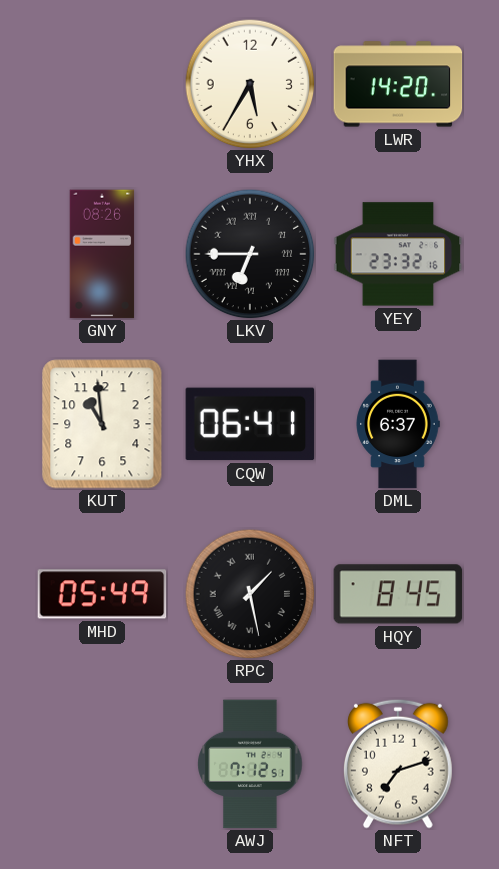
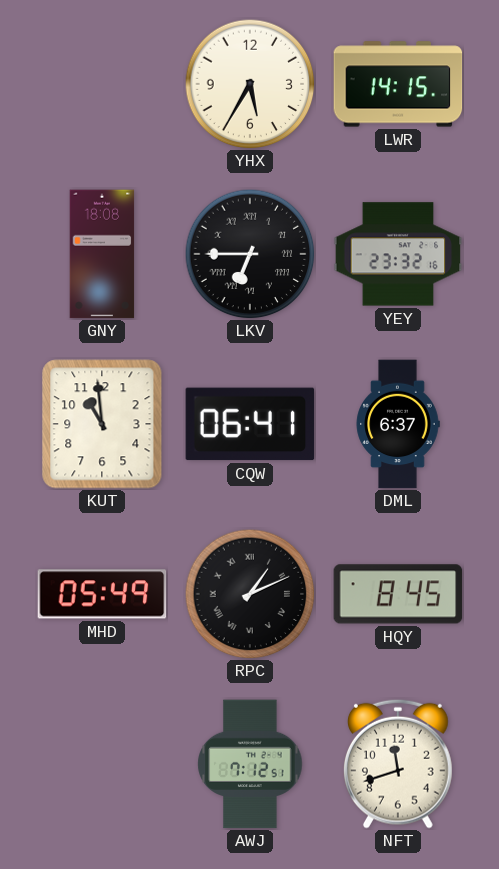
LWR: 14:20 -> 14:15
GNY: 08:26 -> 18:08
RPC: 1:28 -> 1:11
NFT: 7:12 -> 11:42
